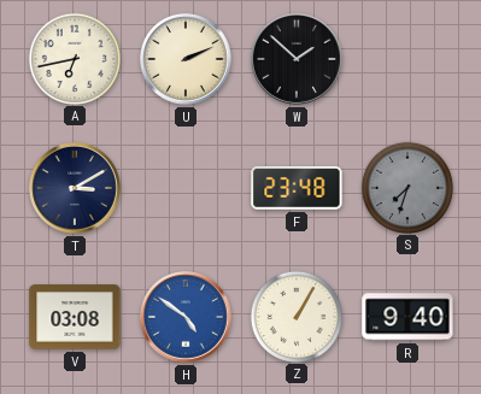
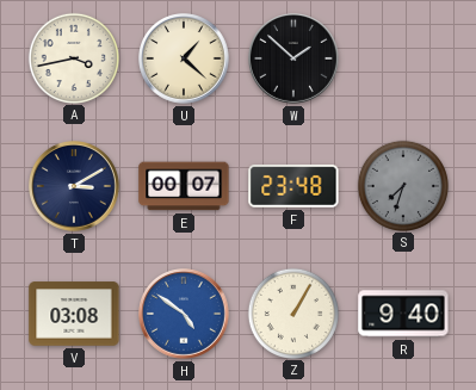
A: 6:43 -> 3:43
U: 2:11 -> 1:22
E: none -> 00:07
